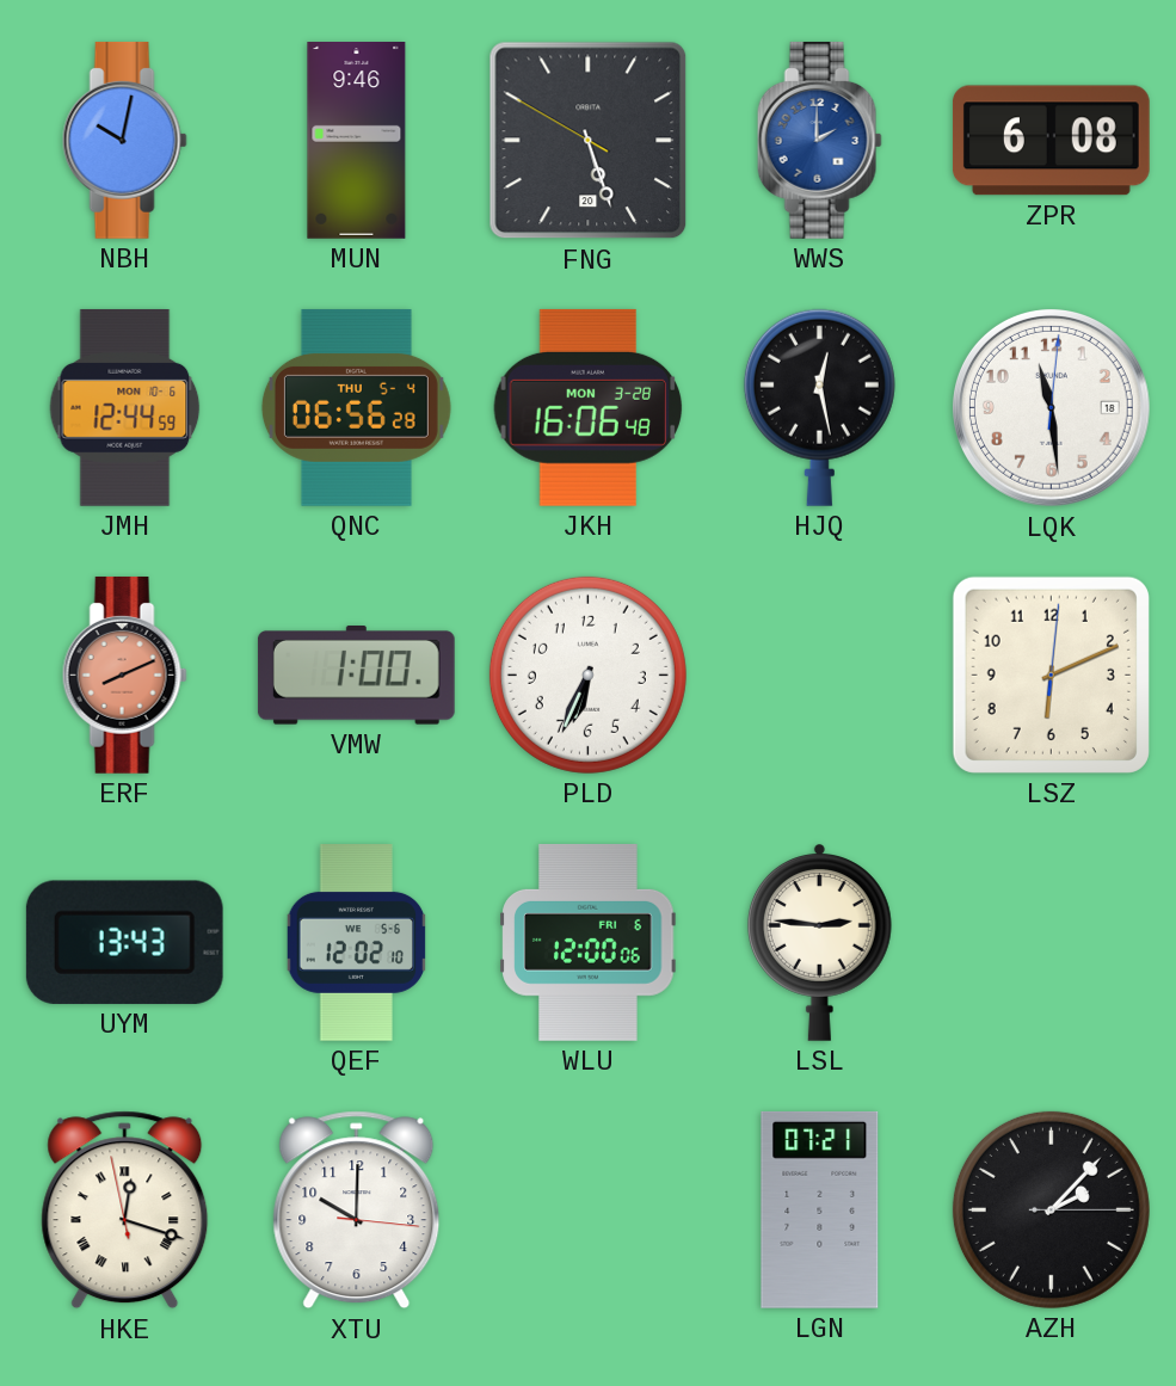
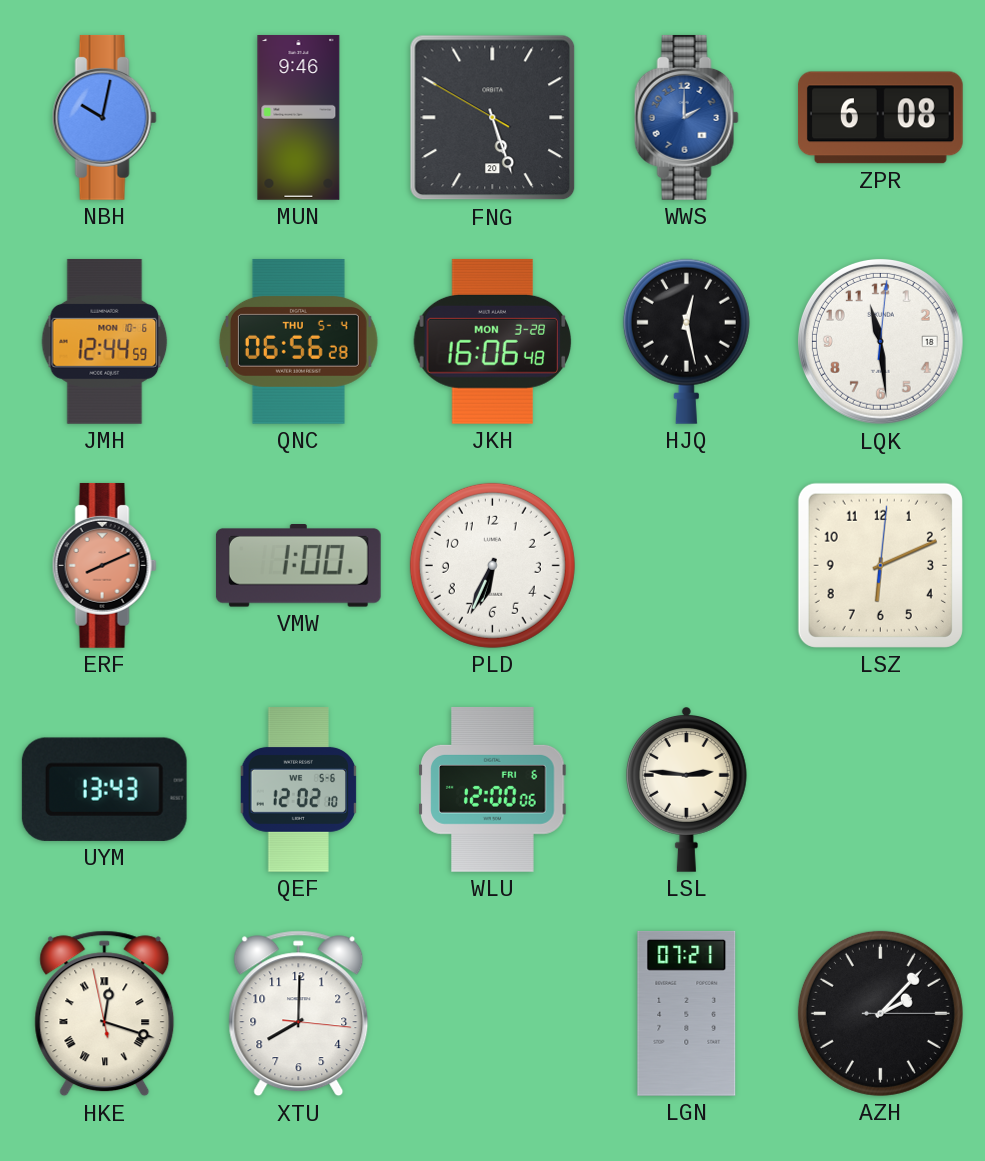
XTU: 10:00 -> 8:00
